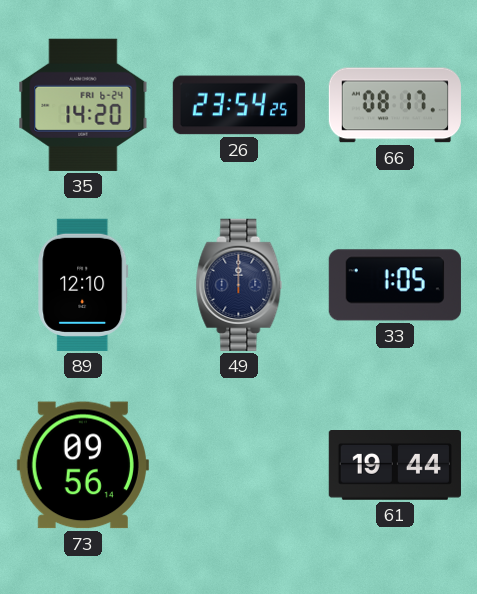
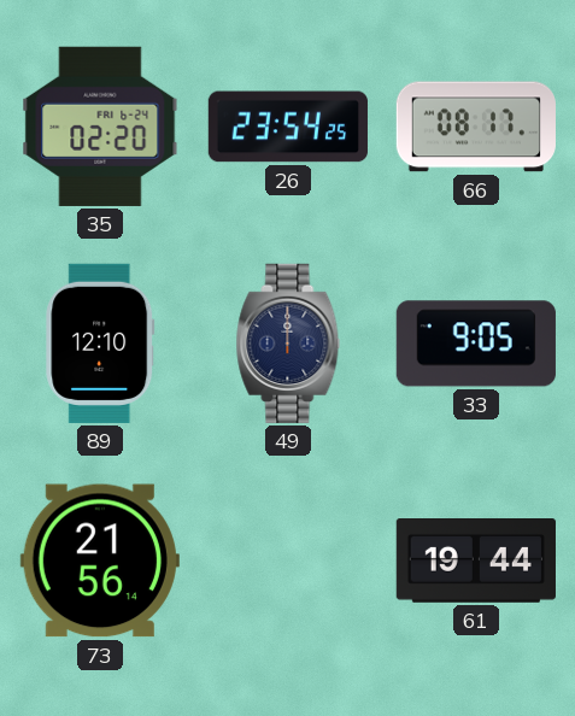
35: 14:20 -> 02:20
33: 1:05 -> 9:05
73: 09:56 -> 21:56
